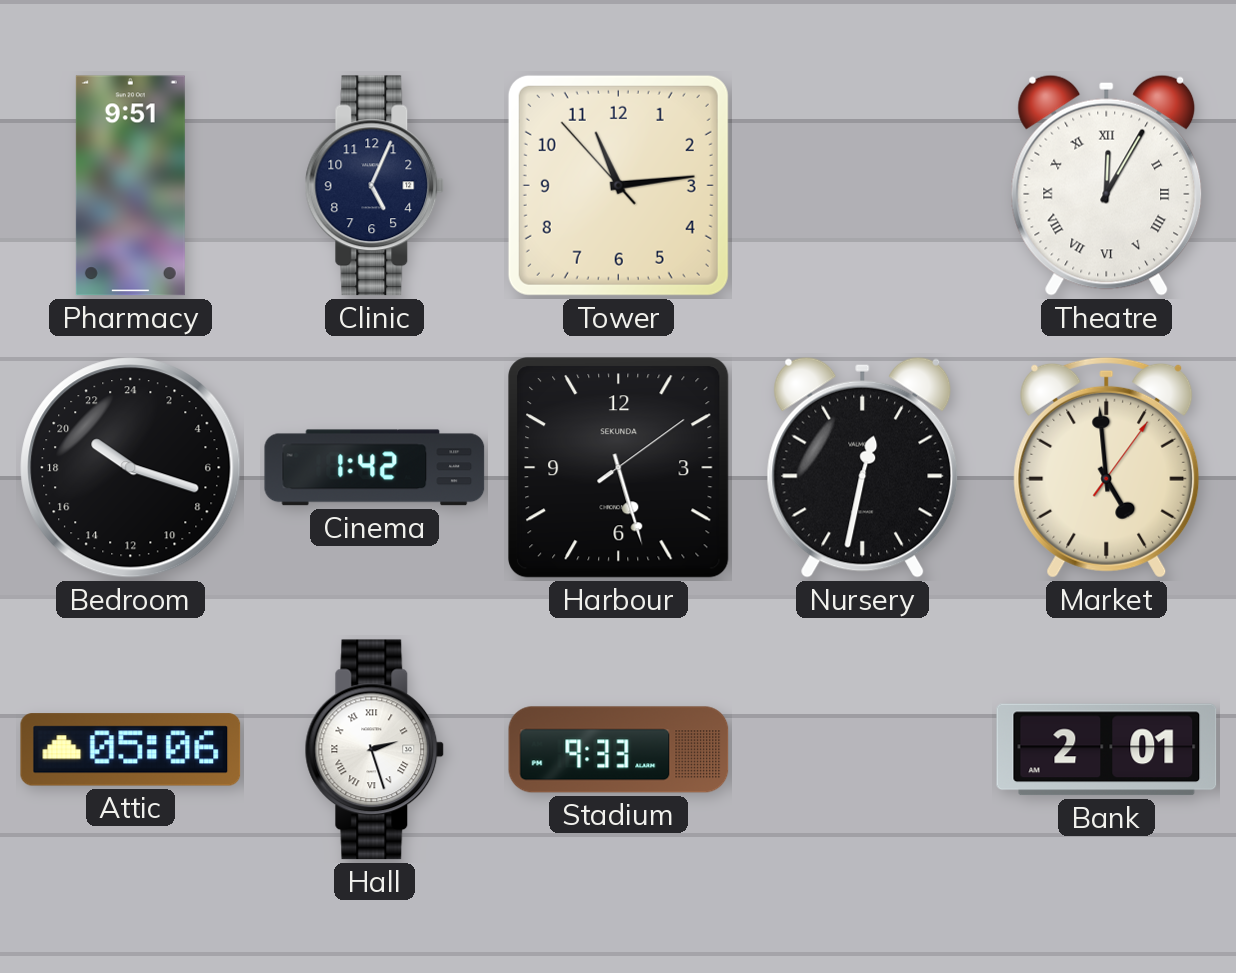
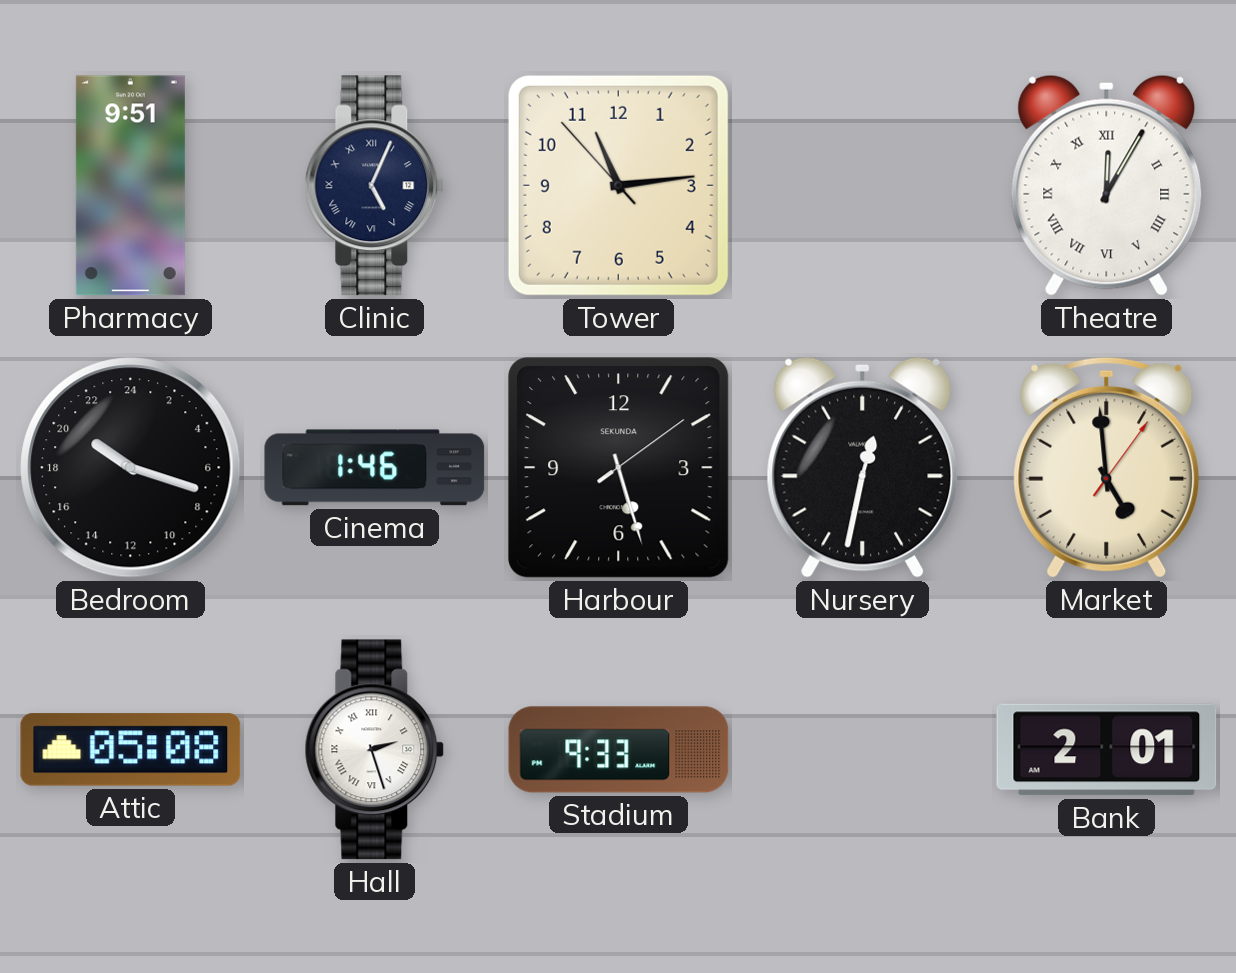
Clinic numerals: Arabic -> Roman
Cinema: 1:42 -> 1:46
Attic: 05:06 -> 05:08
